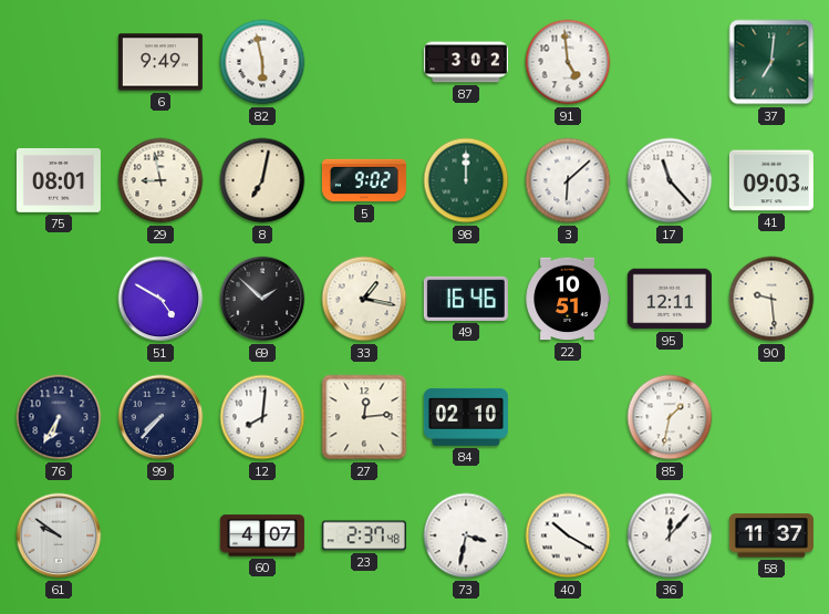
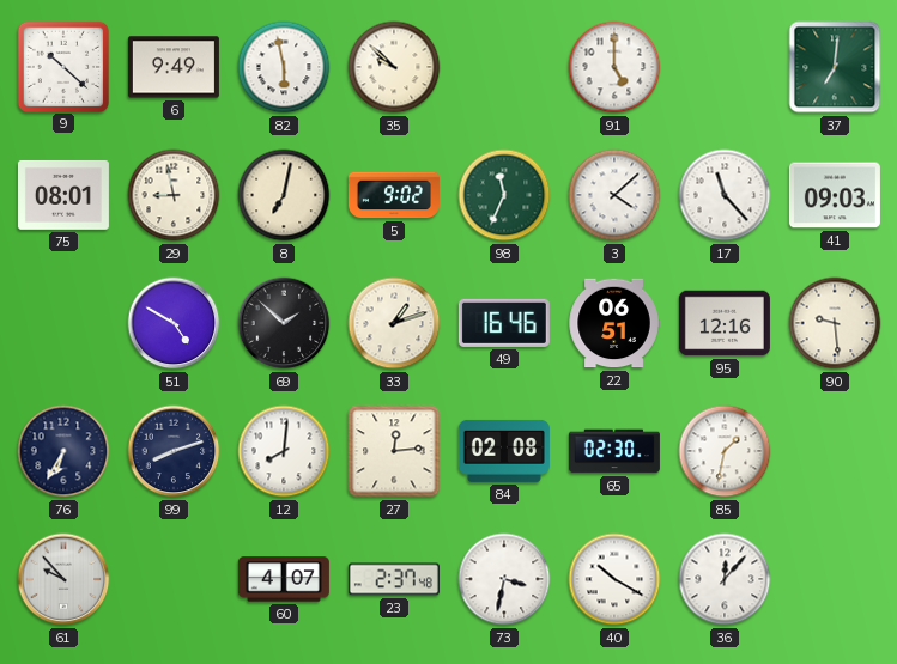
9: none -> 10:22
35: none -> 9:52
87: 3:02 -> none
91: 4:59 -> 5:00
98: 12:00 -> 11:34
3: 6:08 -> 4:08
33: 1:17 -> 1:12
22: 10:51 -> 06:51
95: 12:11 -> 12:16
99: 7:37 -> 8:12
84: 02:10 -> 02:08
65: none -> 02:30
61: 9:51 -> 9:53
58: 11:37 -> none
